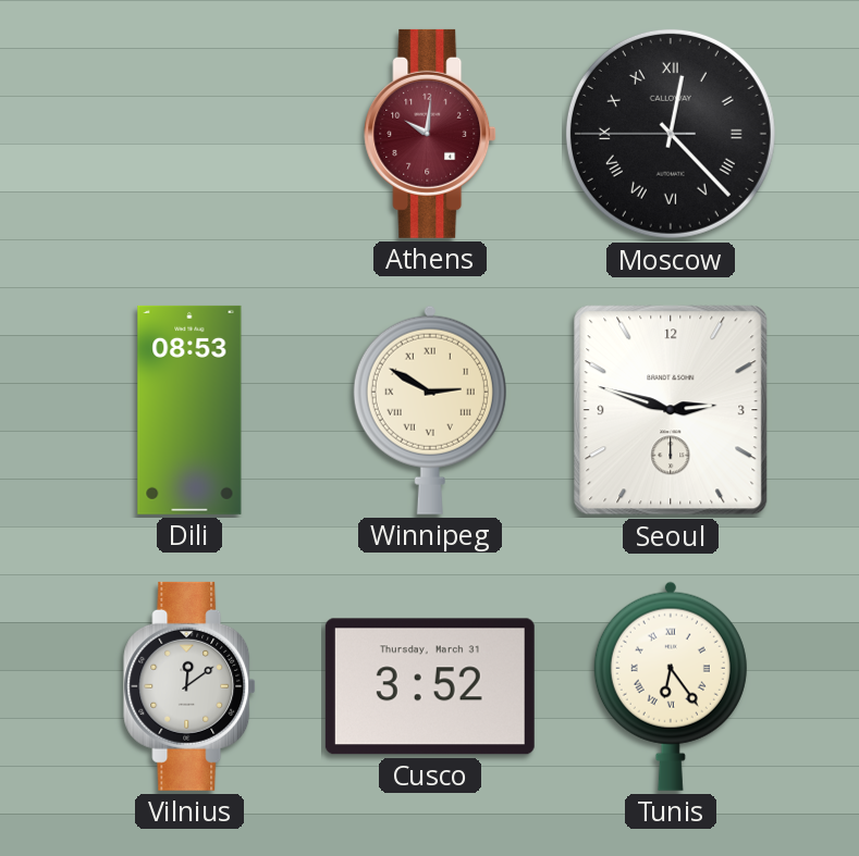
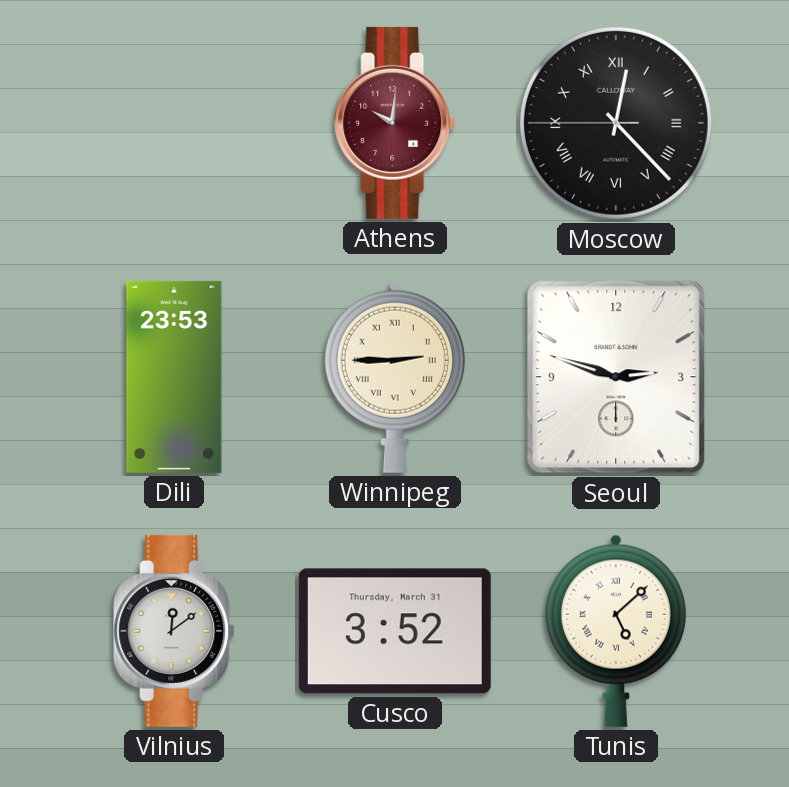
Dili: 08:53 -> 23:53
Winnipeg: 2:50 -> 2:45
Tunis: 6:24 -> 5:08
